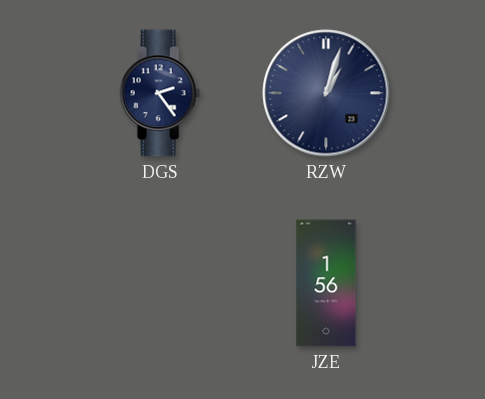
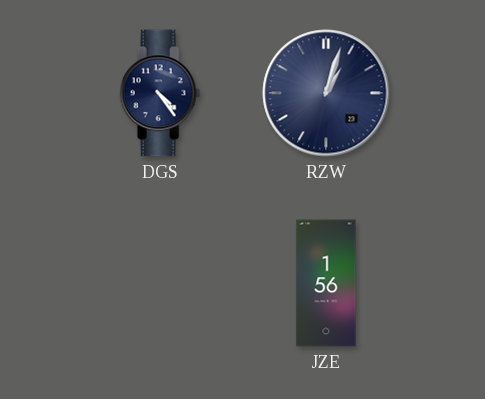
DGS: 2:24 -> 4:24
